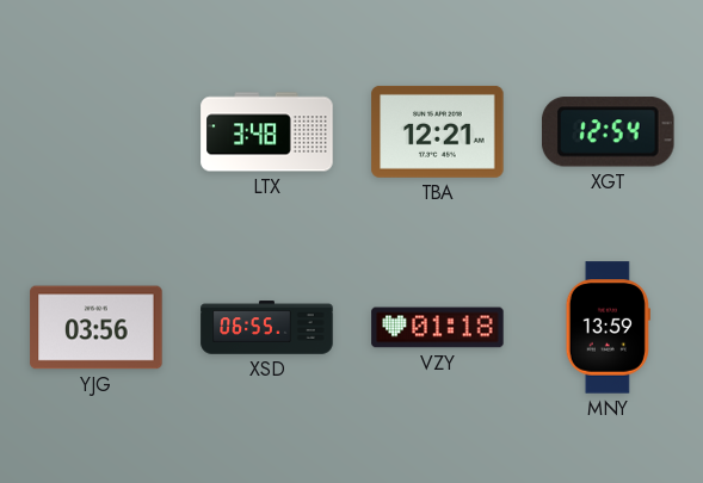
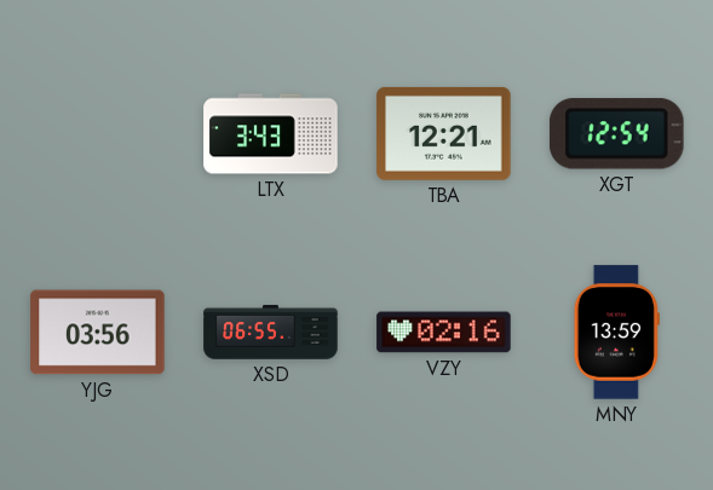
LTX: 3:48 -> 3:43
VZY: 01:18 -> 02:16
